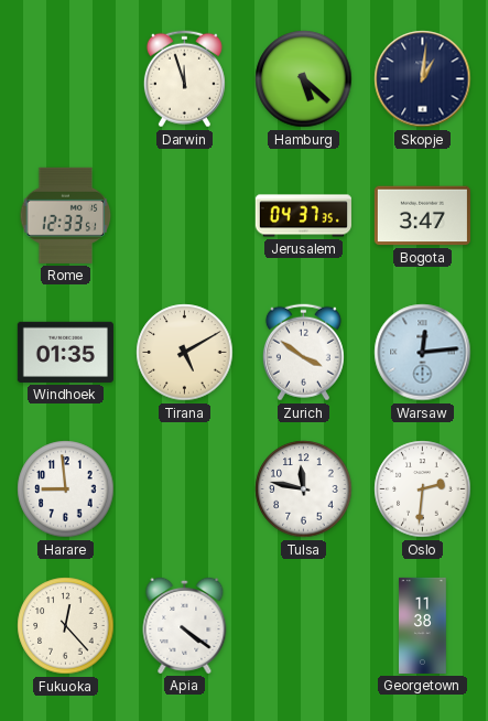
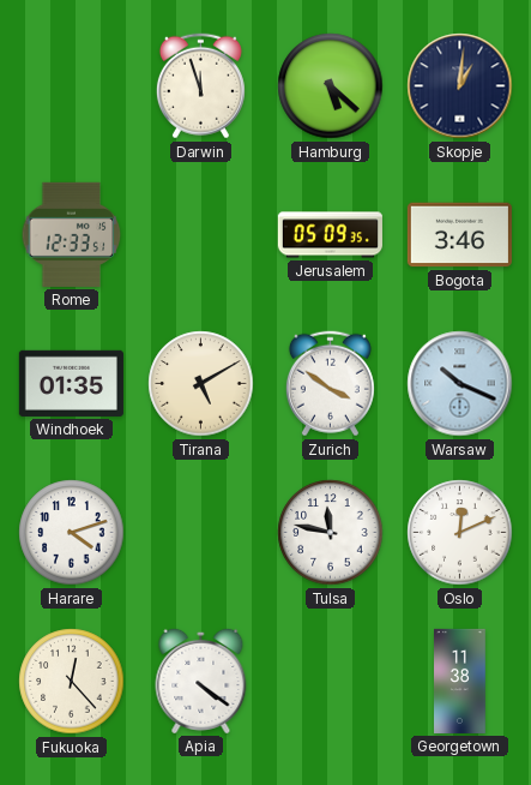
Jerusalem: 04:37 -> 05:09
Bogota: 3:47 -> 3:46
Warsaw: 12:14 -> 10:19
Harare: 8:59 -> 4:12
Oslo: 2:31 -> 12:11
